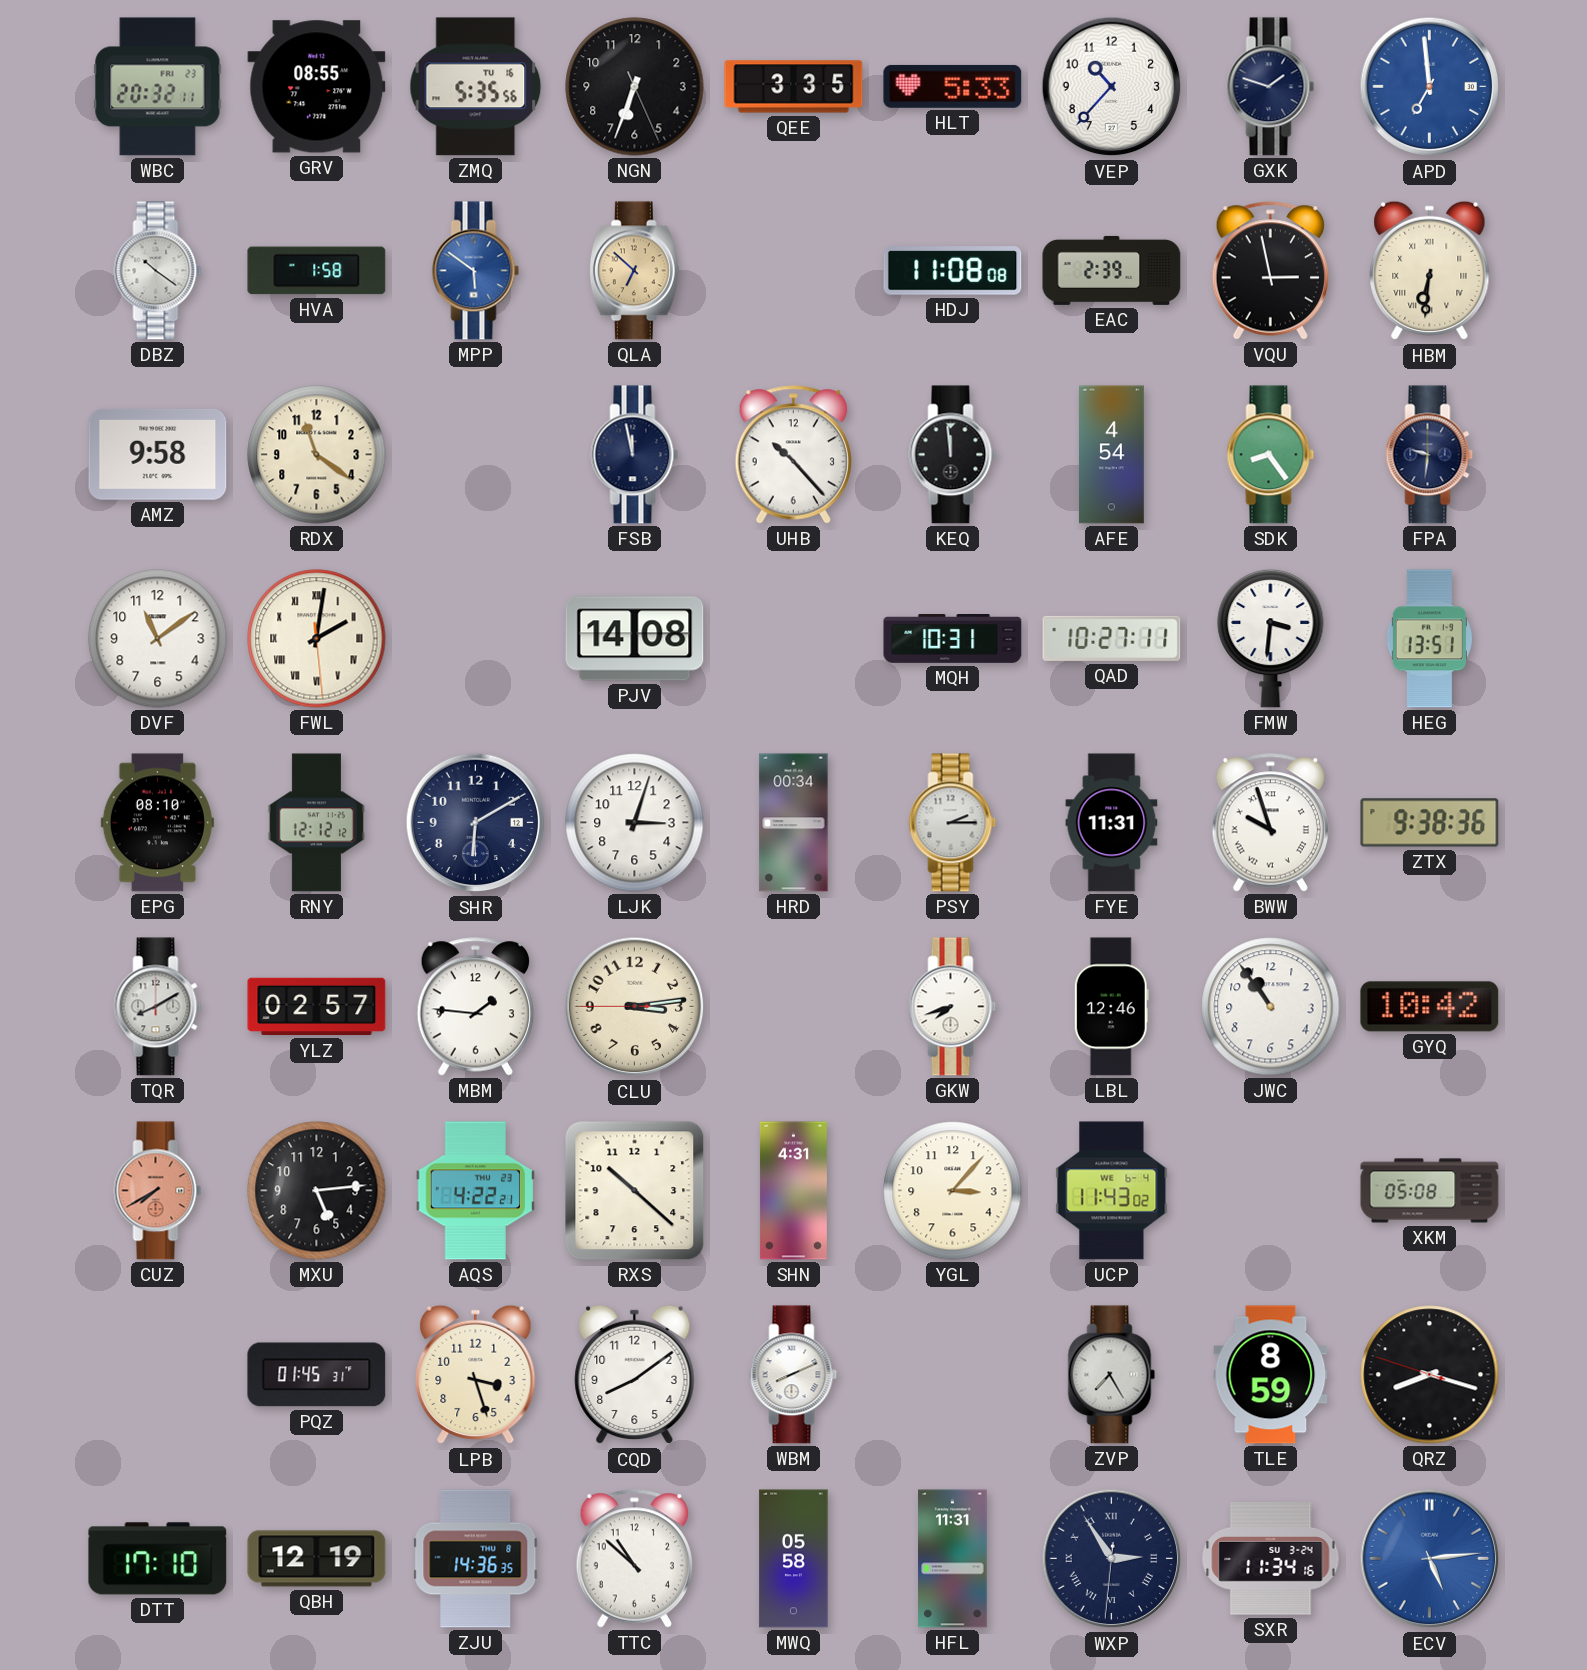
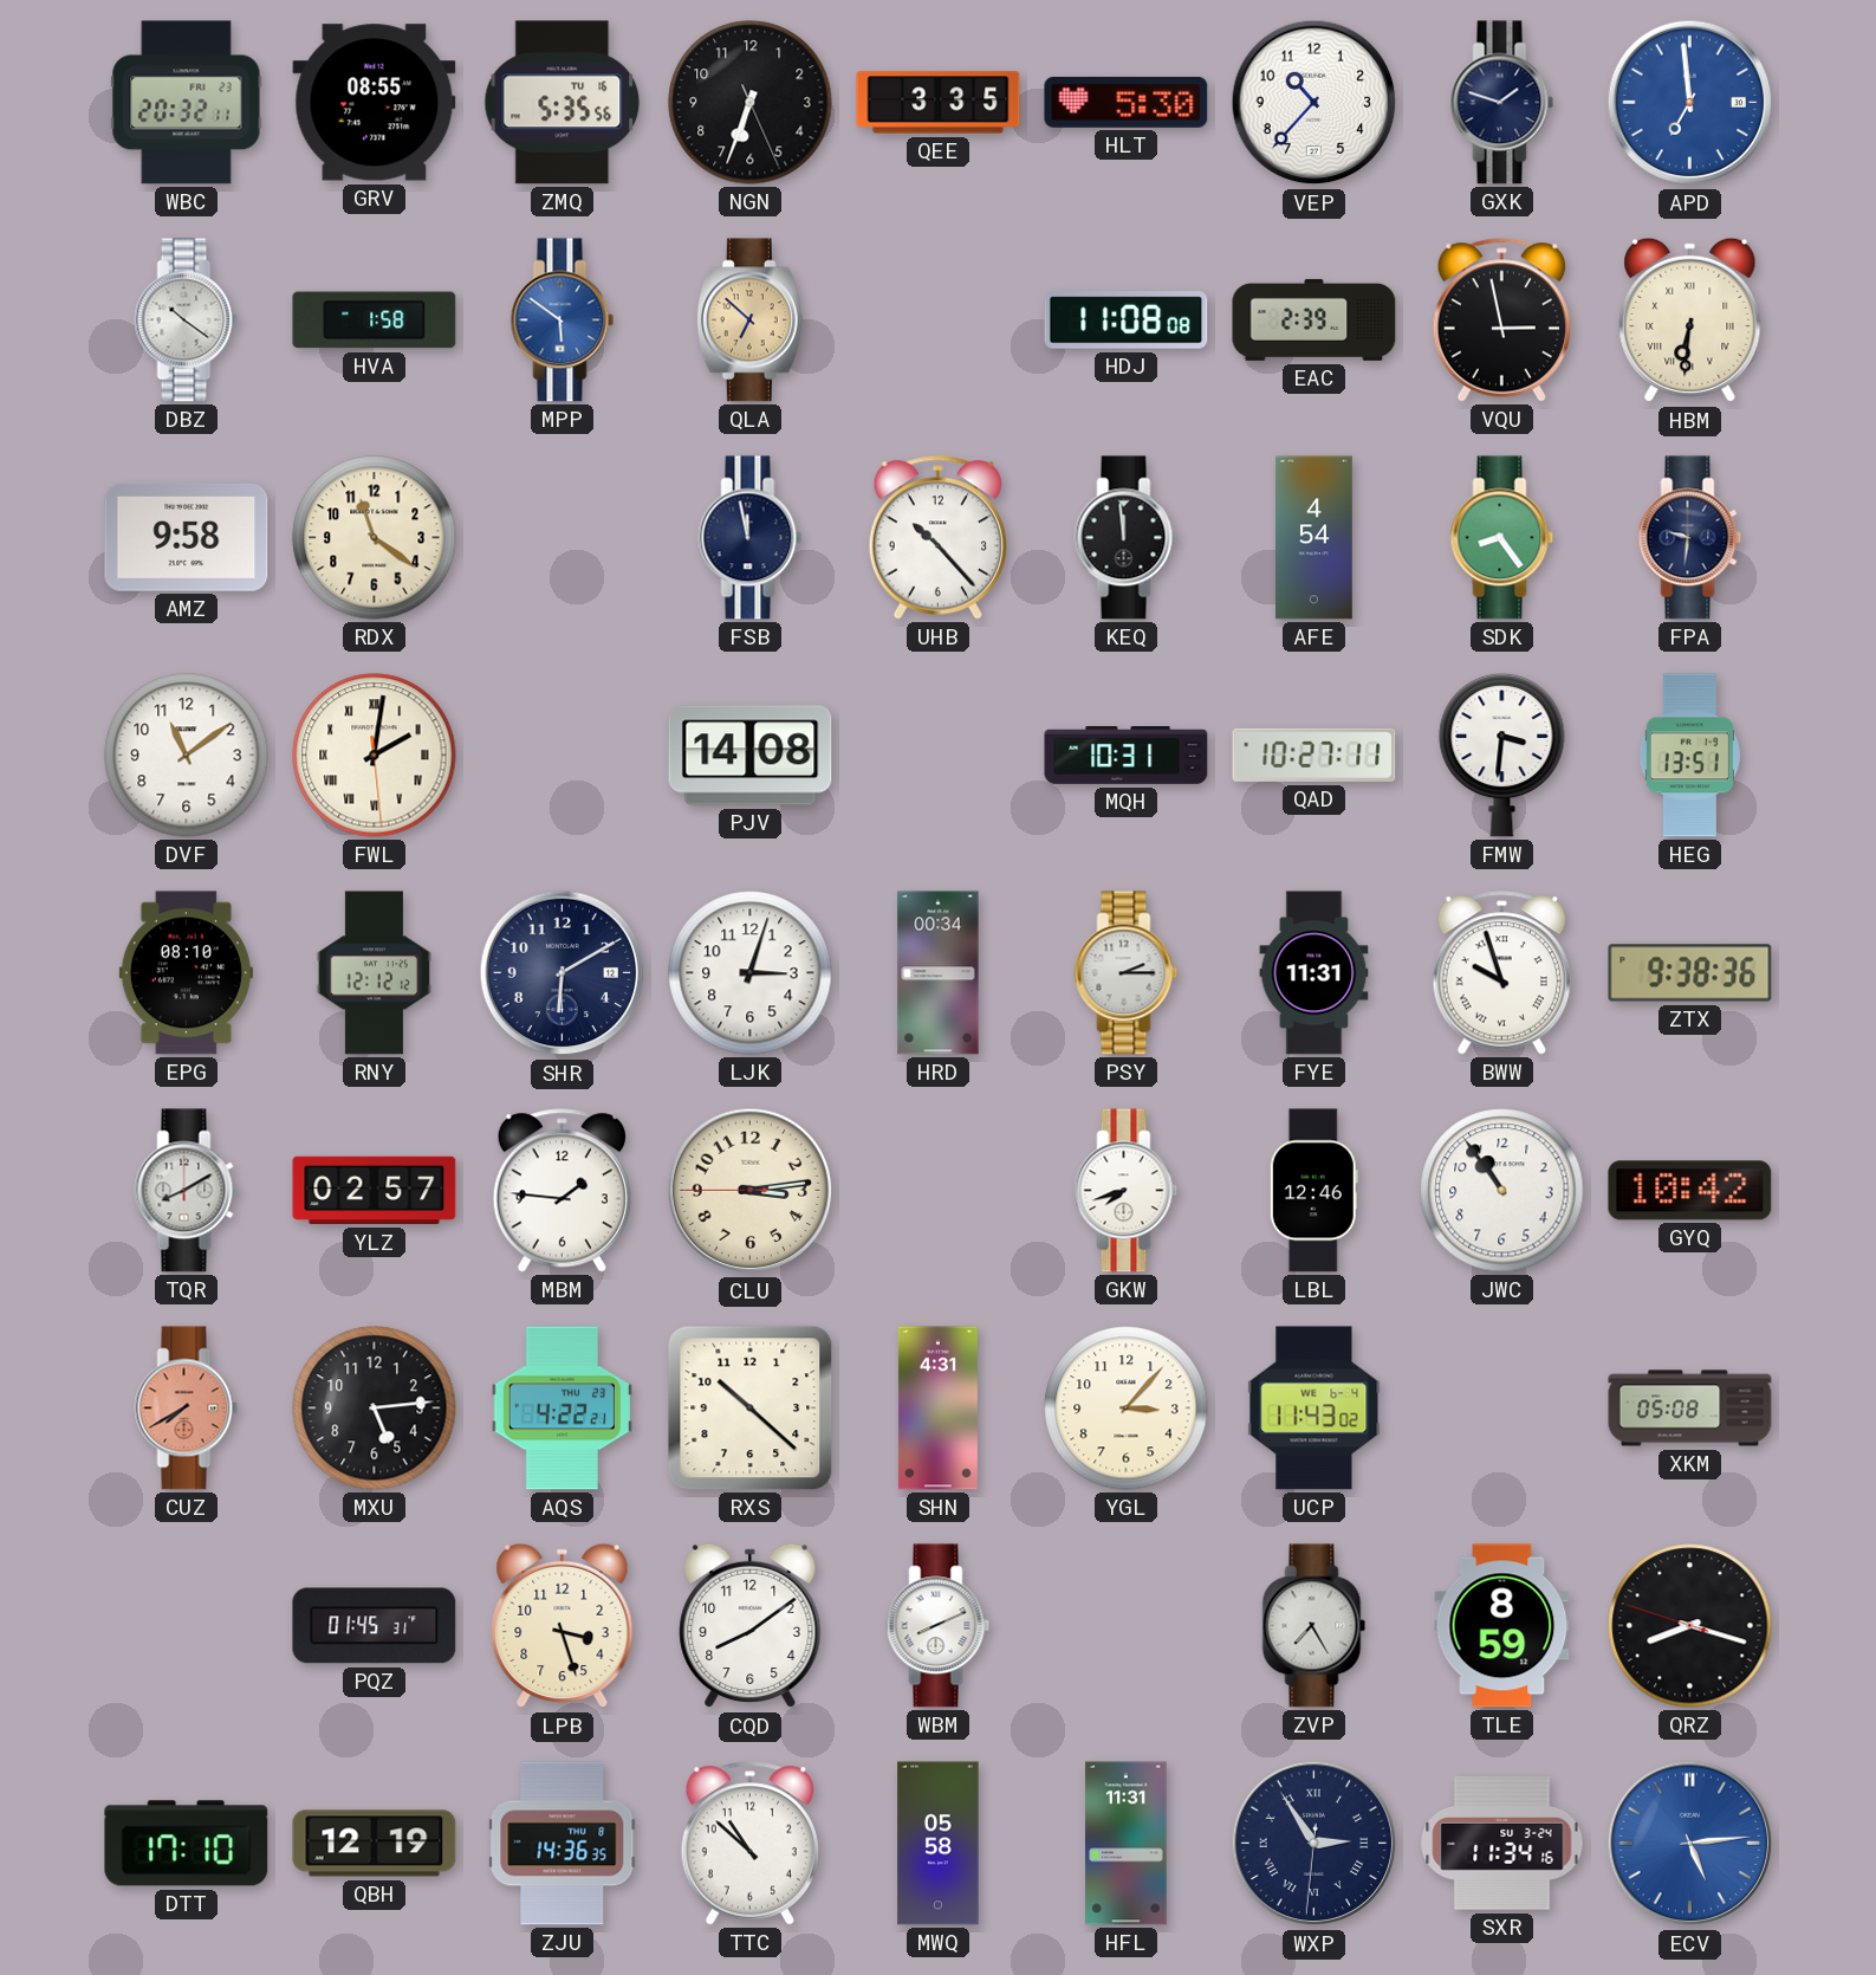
HLT: 5:33 -> 5:30
